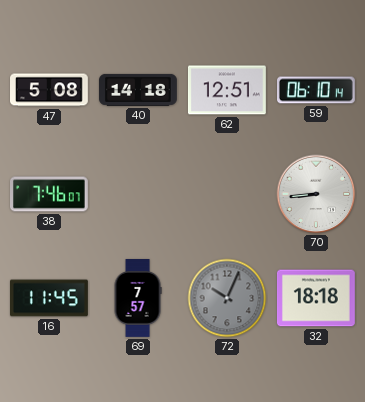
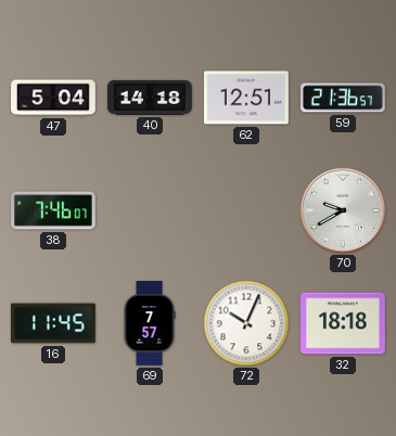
47: 5:08 -> 5:04
59: 06:10 -> 21:36
70: 8:44 -> 9:40
72 dial: grey -> white
